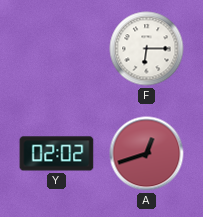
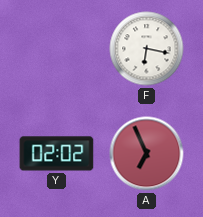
F: 6:15 -> 6:17
A: 12:42 -> 6:56
